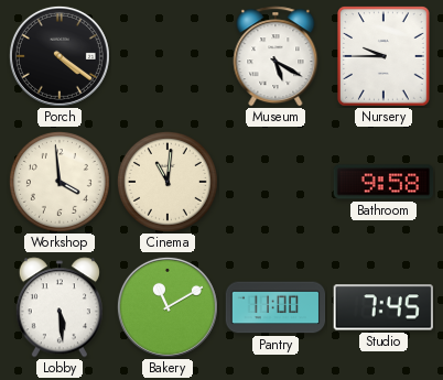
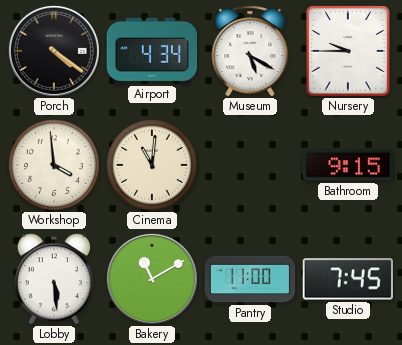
Airport: none -> 4:34
Bathroom: 9:58 -> 9:15
